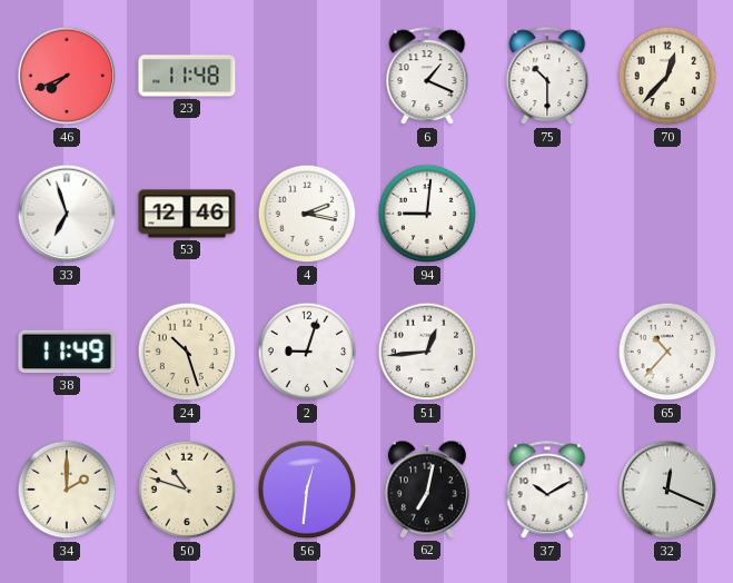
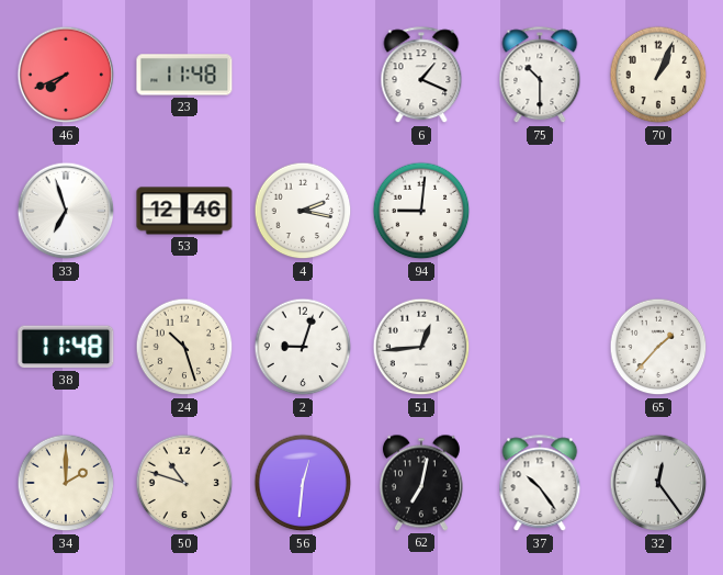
70: 12:37 -> 1:04
38: 11:49 -> 11:48
65: 10:37 -> 1:37
37: 10:10 -> 10:24
32: 12:19 -> 12:24
